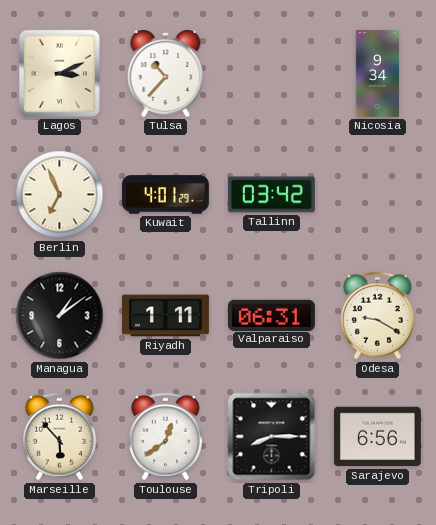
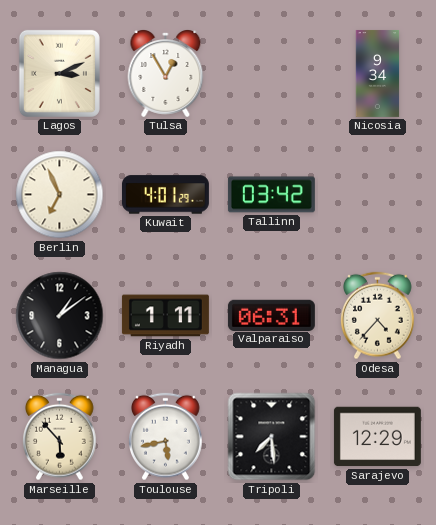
Tulsa: 10:37 -> 12:55
Odesa: 9:20 -> 4:37
Toulouse: 12:39 -> 5:43
Tripoli: 8:15 -> 7:29
Sarajevo: 6:56 -> 12:29
